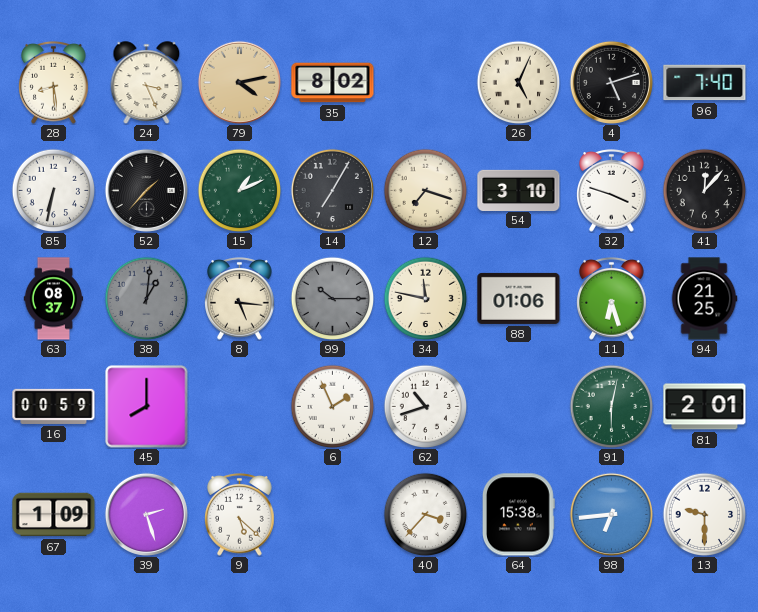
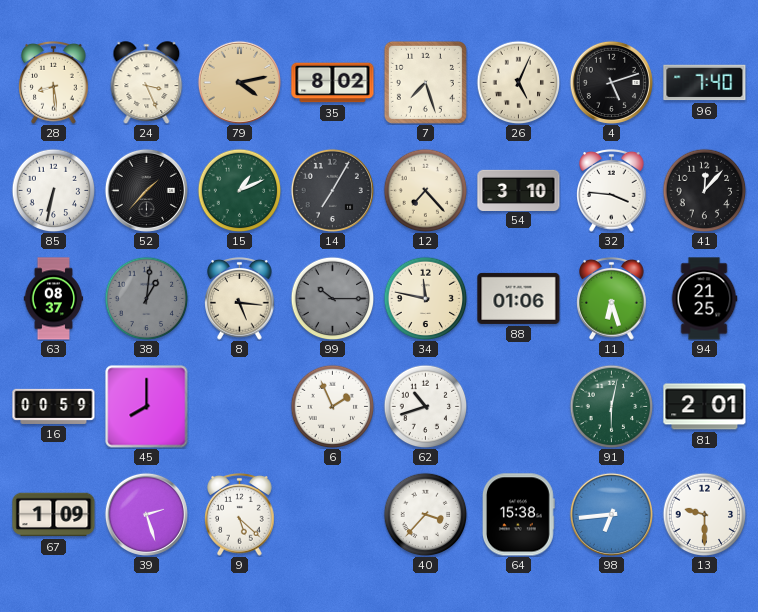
7: none -> 7:27
12: 7:18 -> 7:23
32: 3:48 -> 3:46
